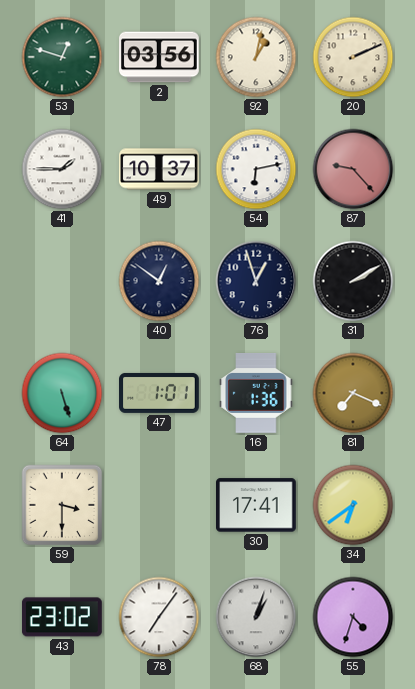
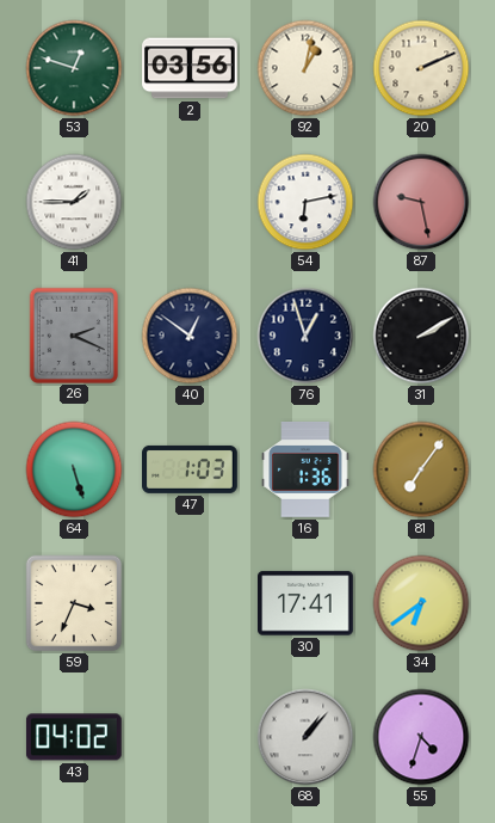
49: 10:37 -> none
87: 9:23 -> 9:28
26: none -> 2:19
47: 1:01 -> 1:03
81: 7:19 -> 7:06
59: 3:30 -> 3:34
43: 23:02 -> 04:02
78: 7:06 -> none
68: 1:03 -> 1:07
